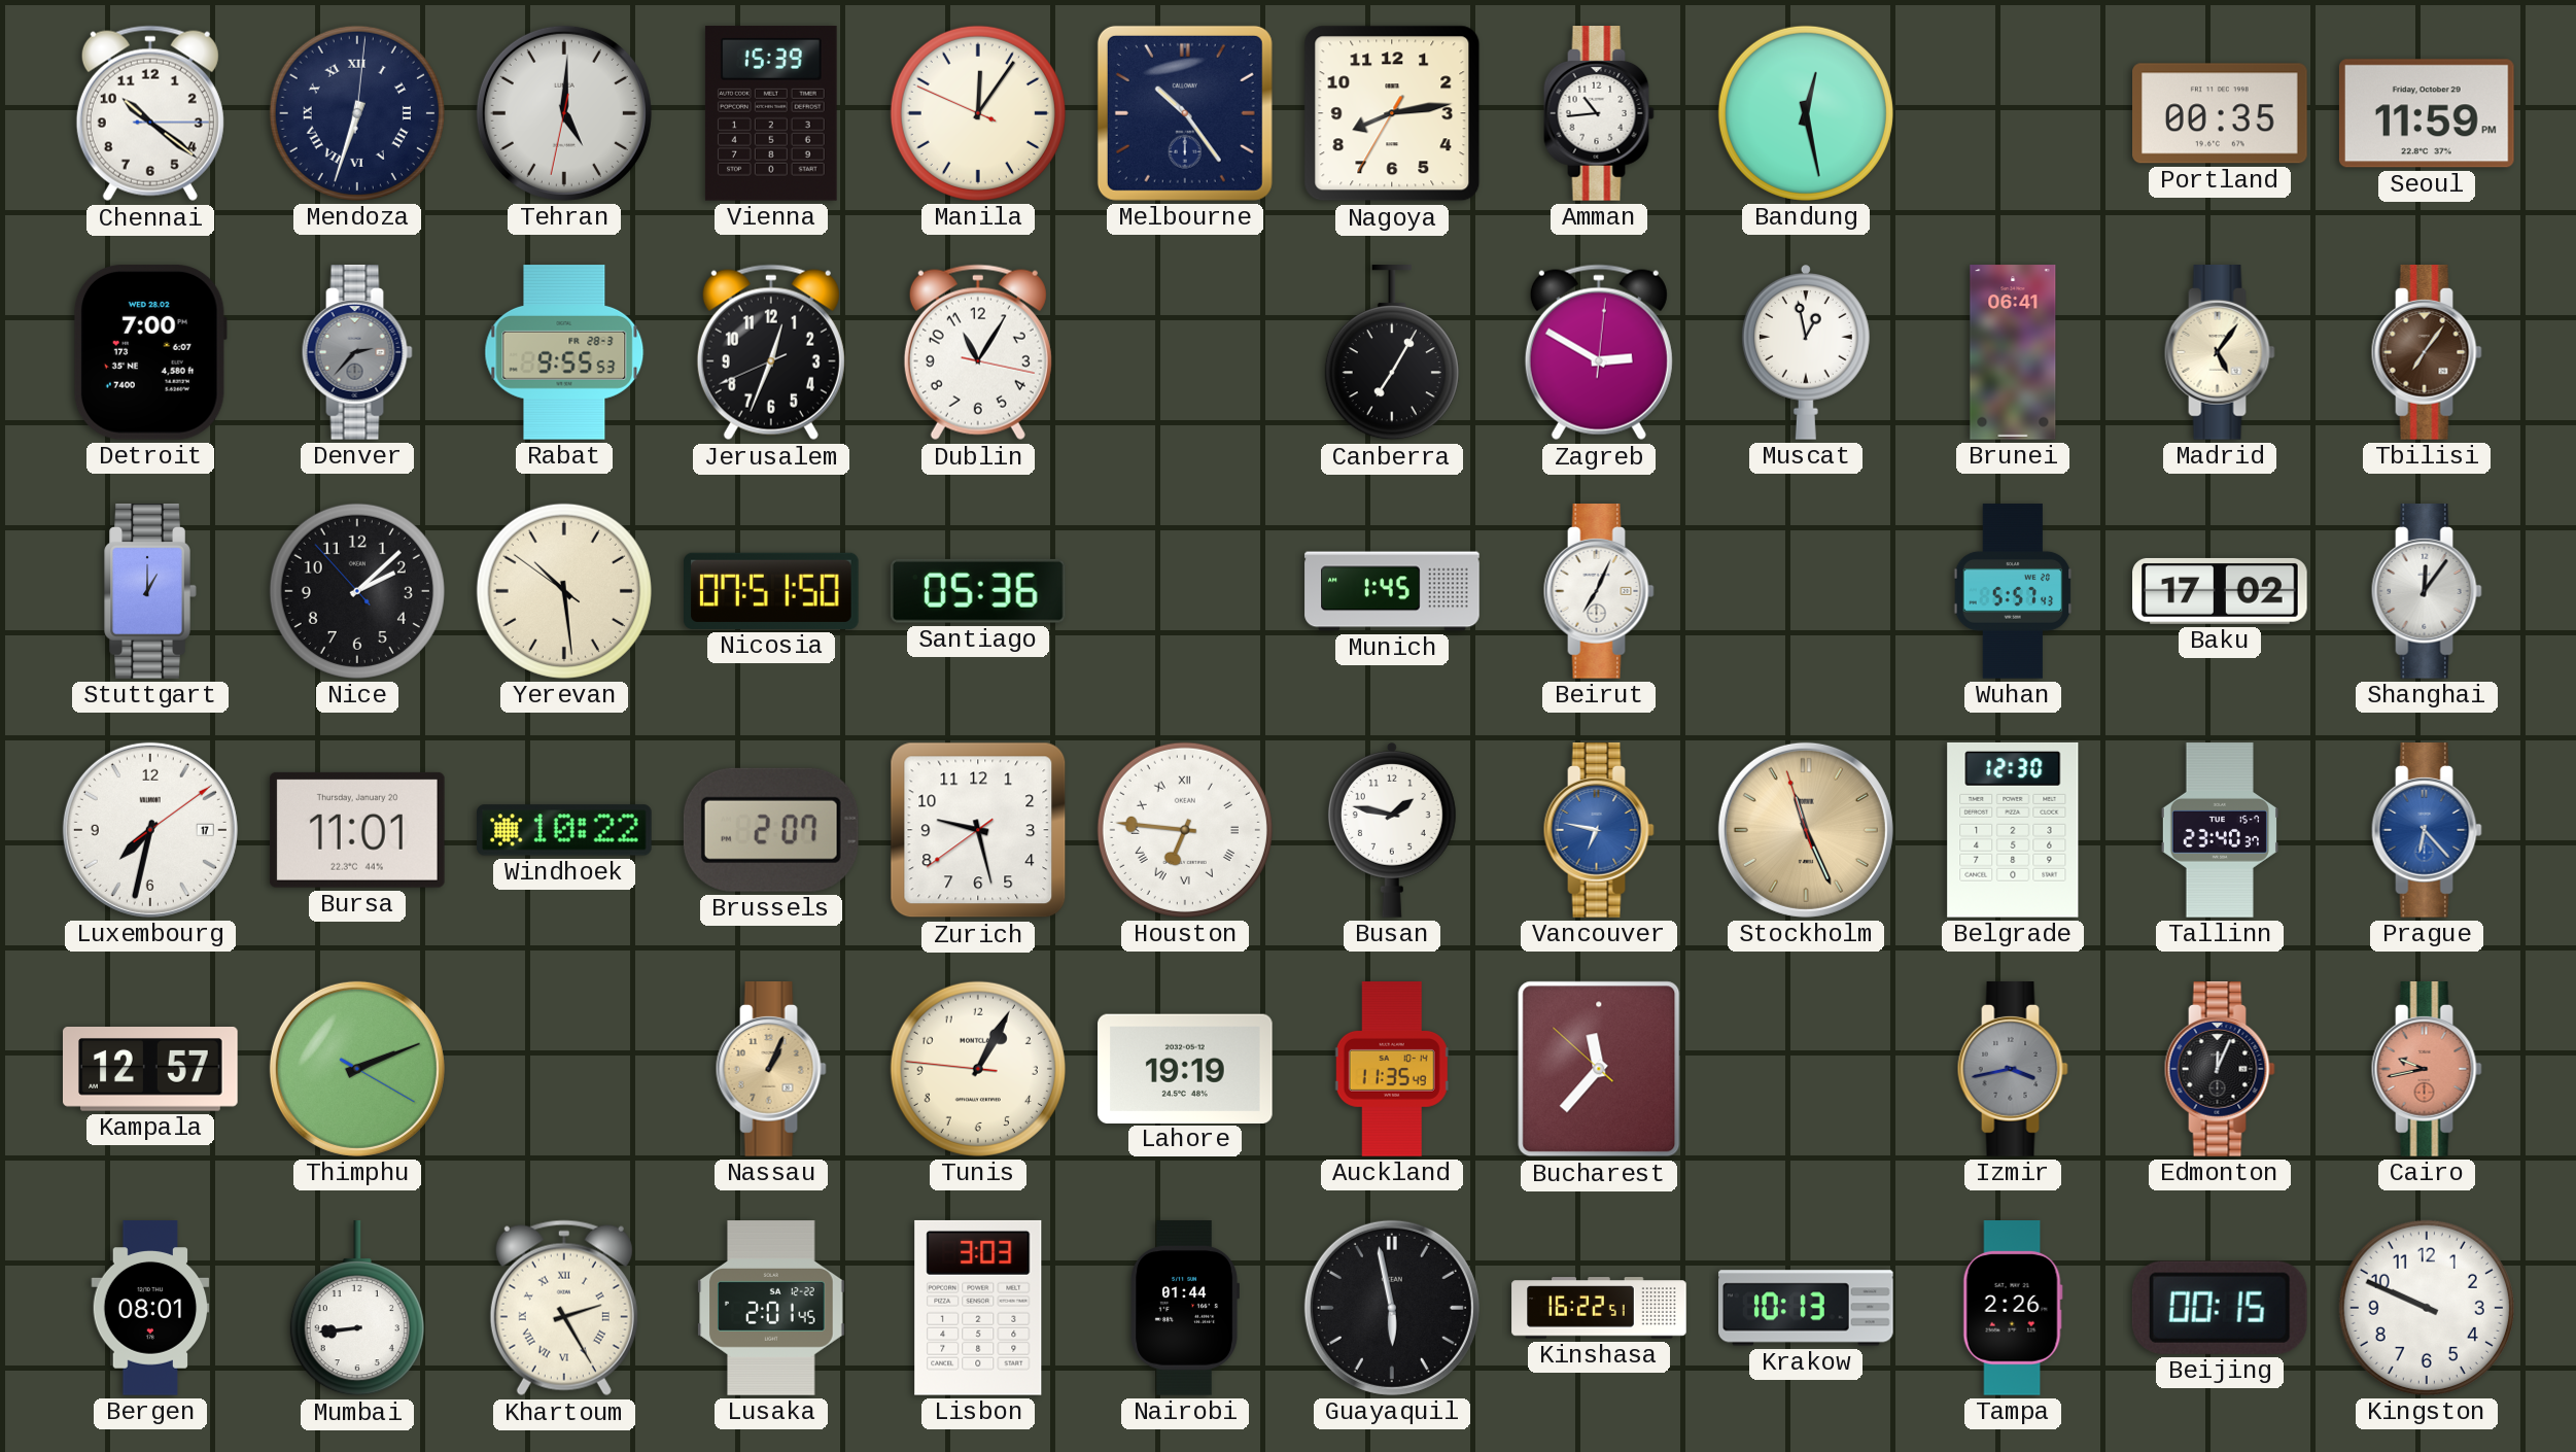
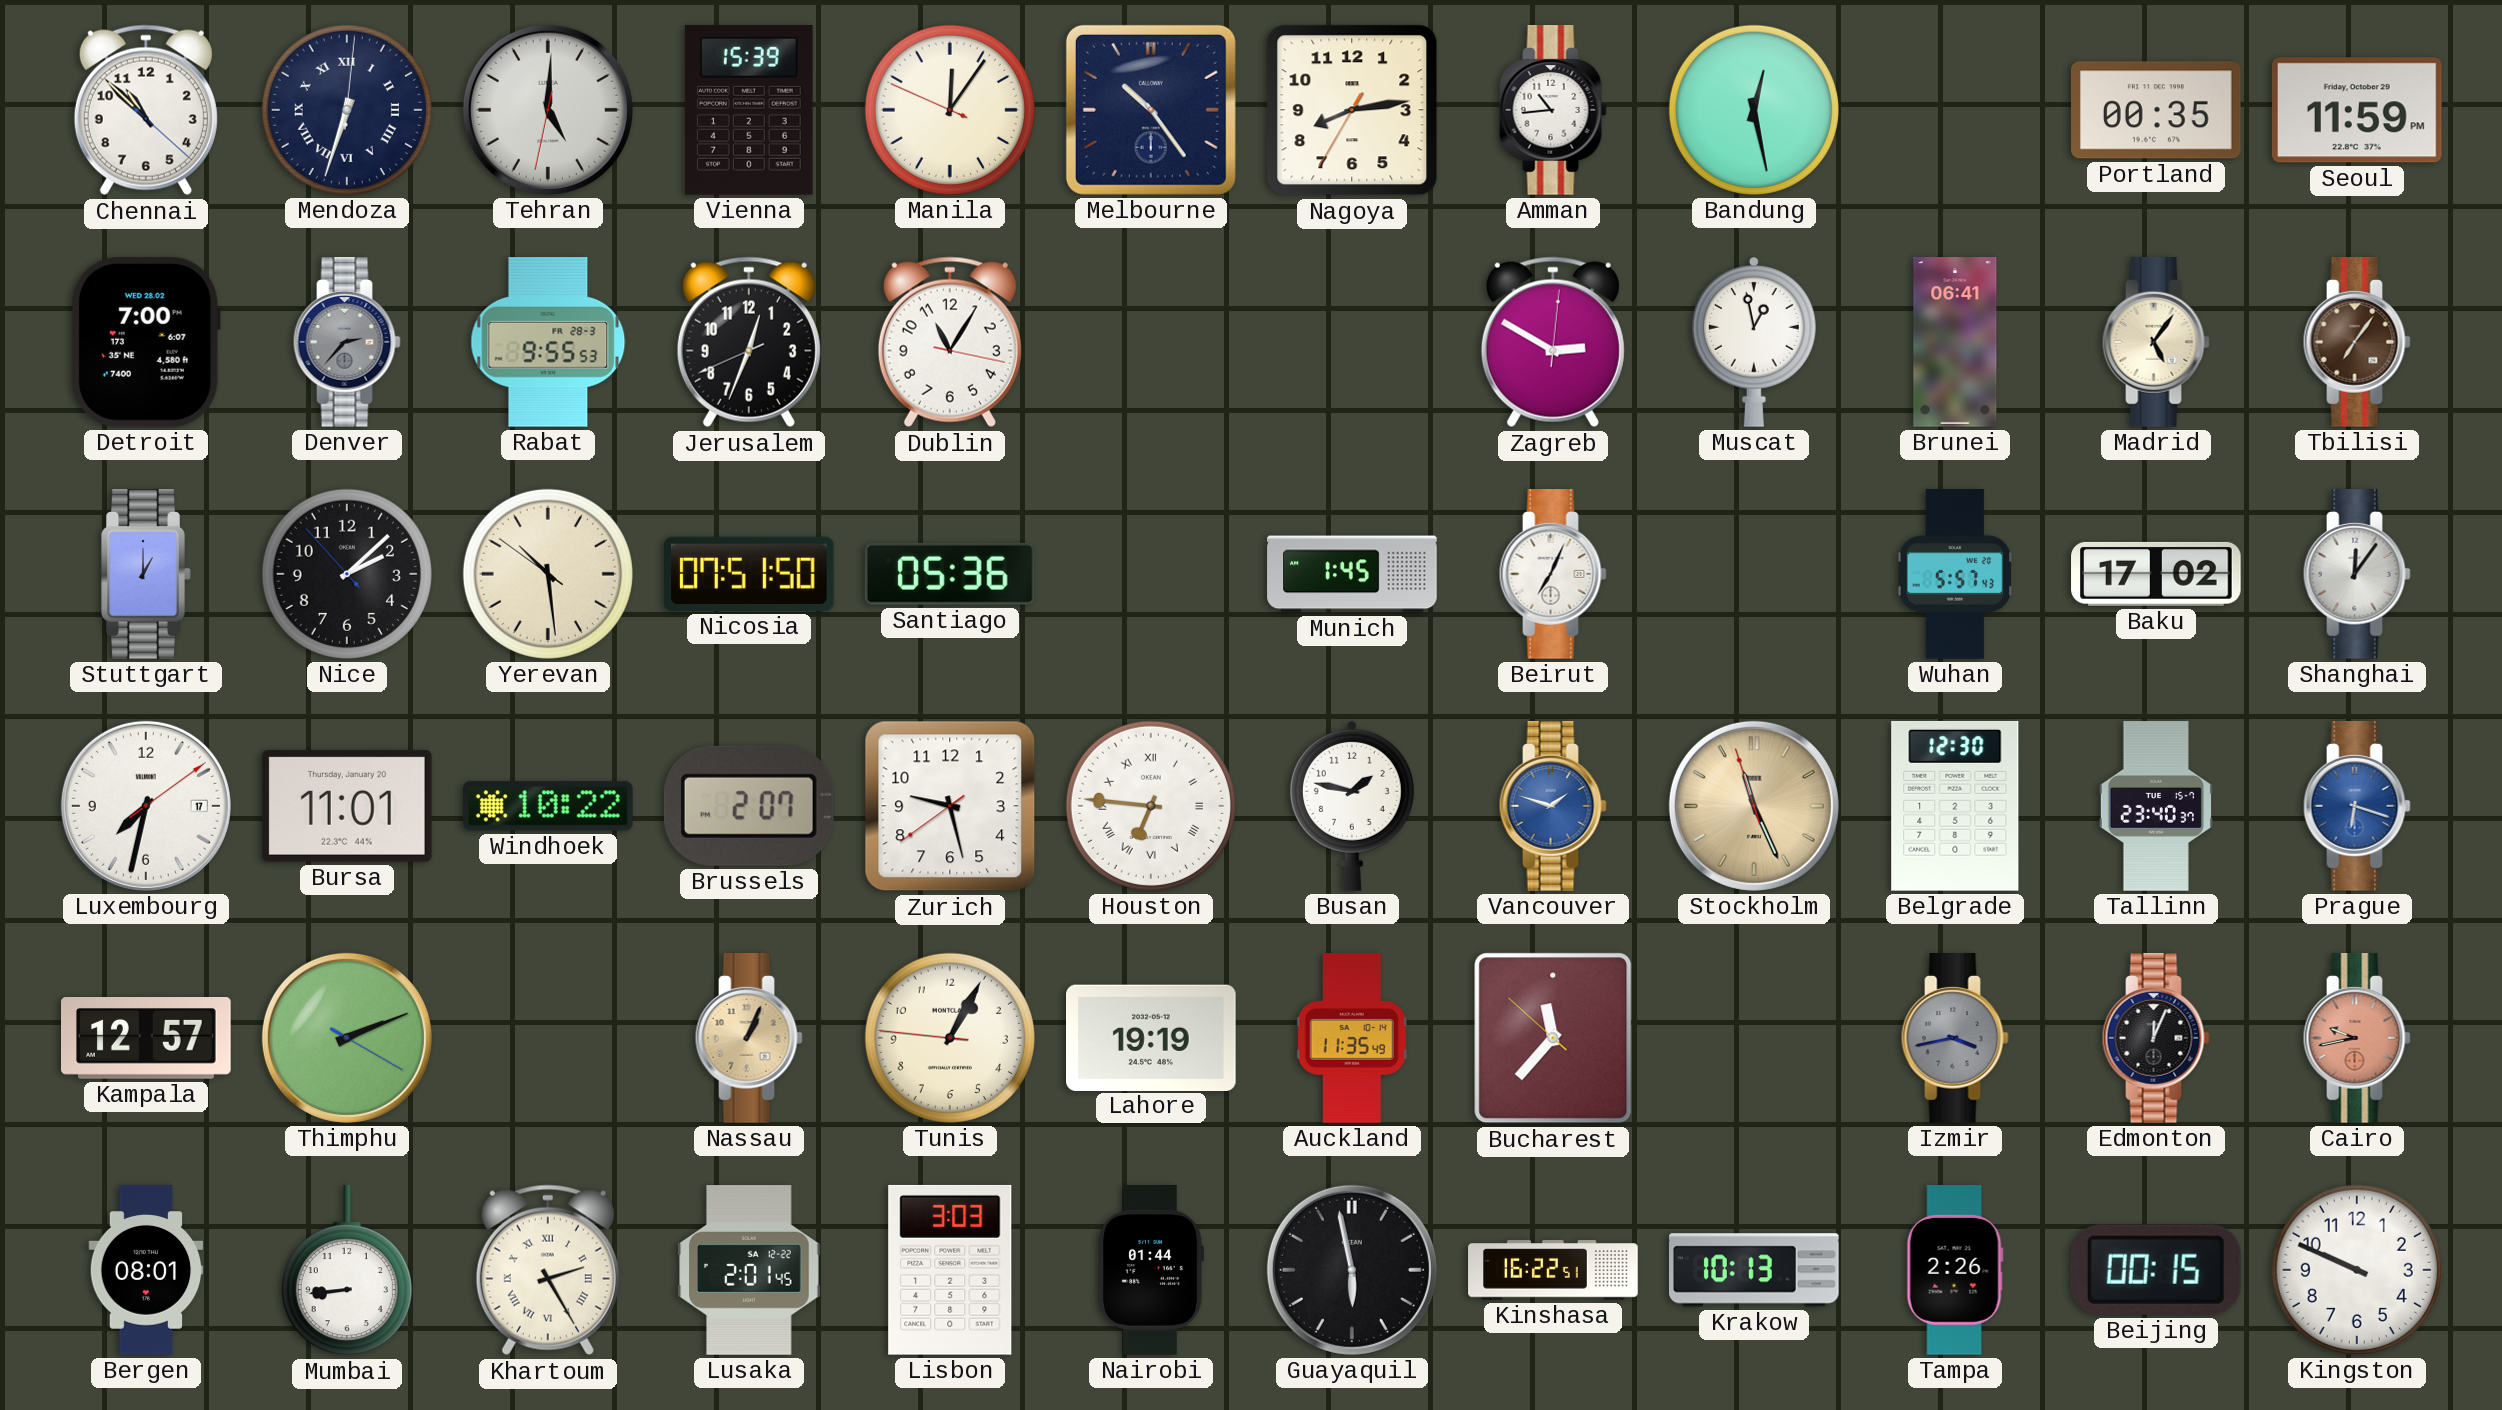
Chennai: 10:21 -> 10:52
Canberra: 7:05 -> none
Vancouver: 6:47 -> 1:48
Prague: 6:23 -> 6:18
